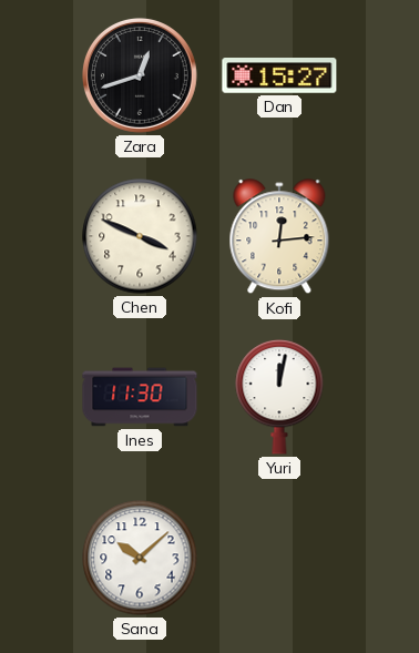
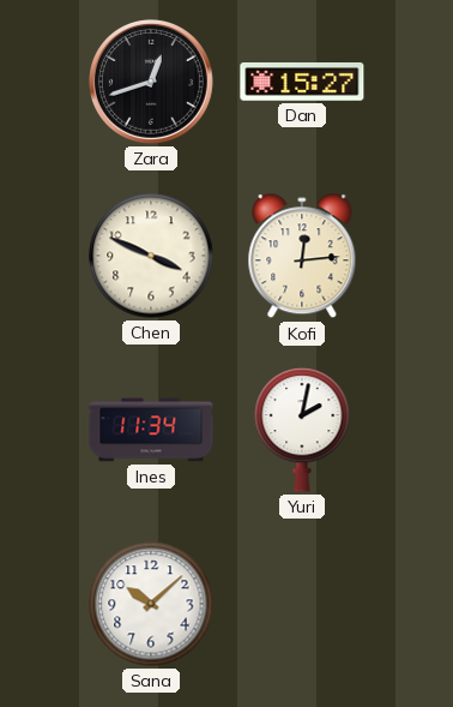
Ines: 11:30 -> 11:34
Yuri: 12:02 -> 2:02
